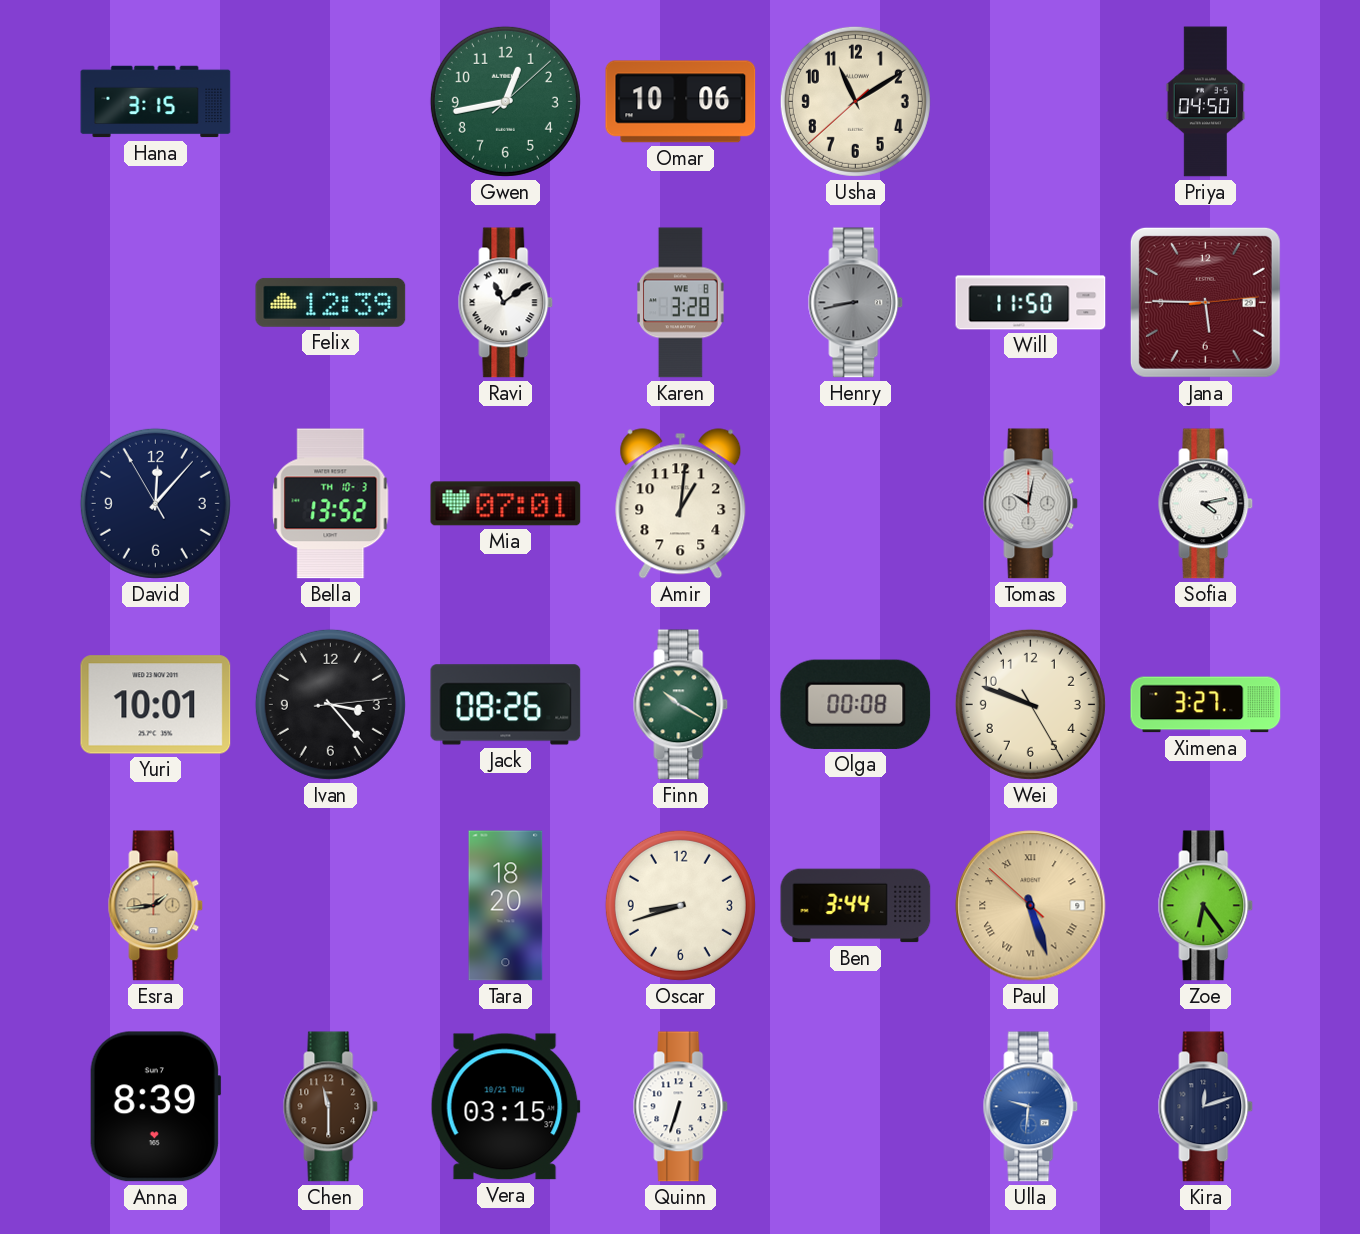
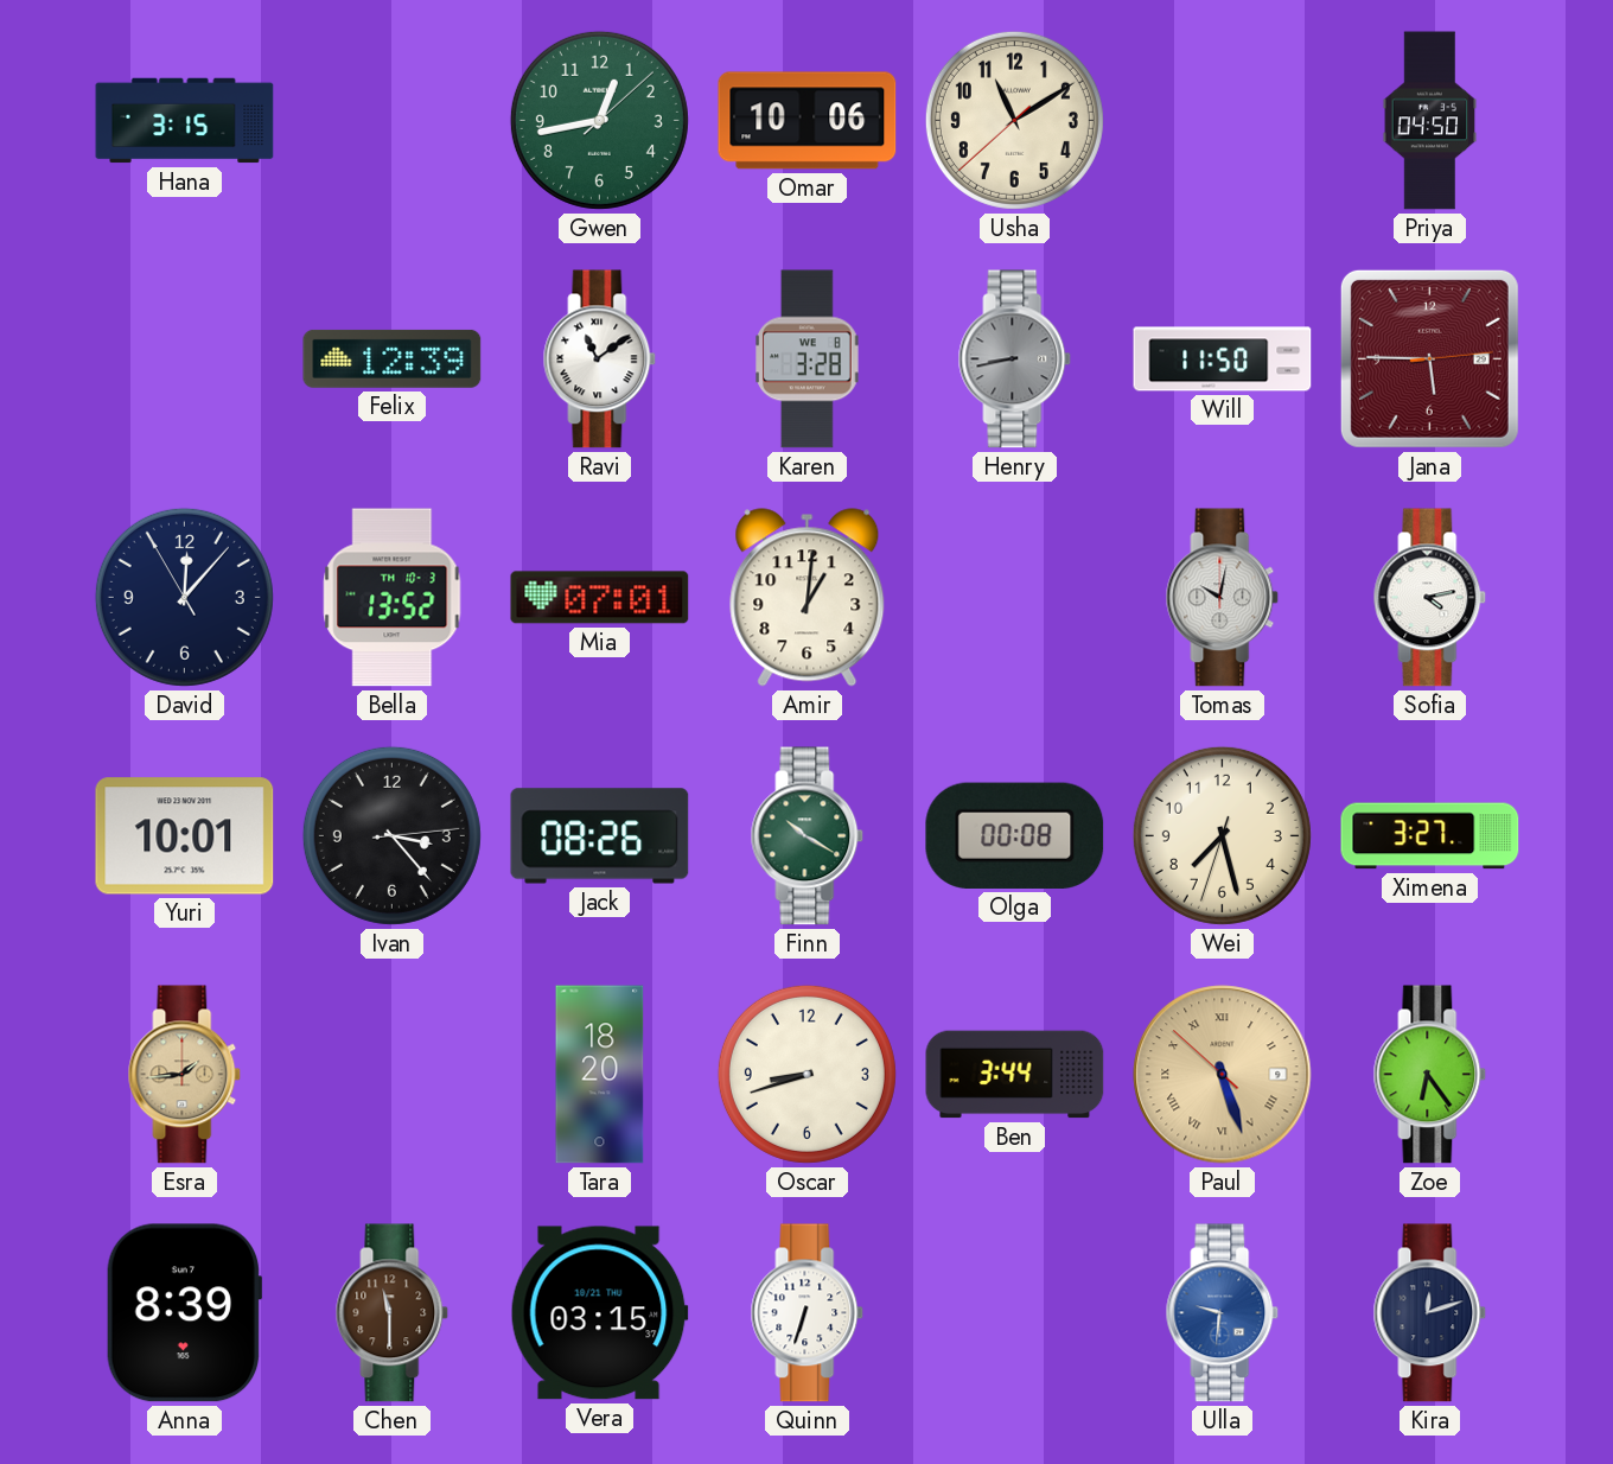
Wei: 9:48 -> 7:27
